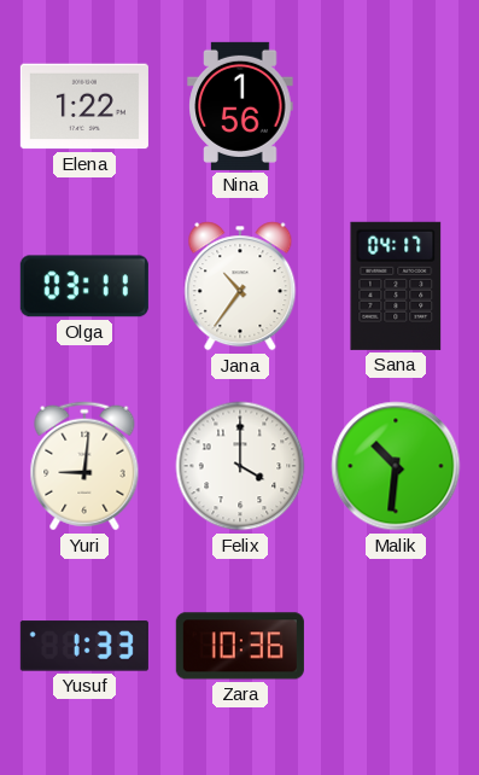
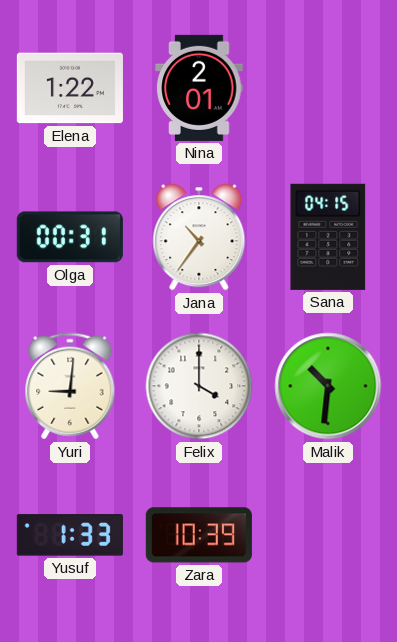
Nina: 1:56 -> 2:01
Olga: 03:11 -> 00:31
Sana: 04:17 -> 04:15
Zara: 10:36 -> 10:39
